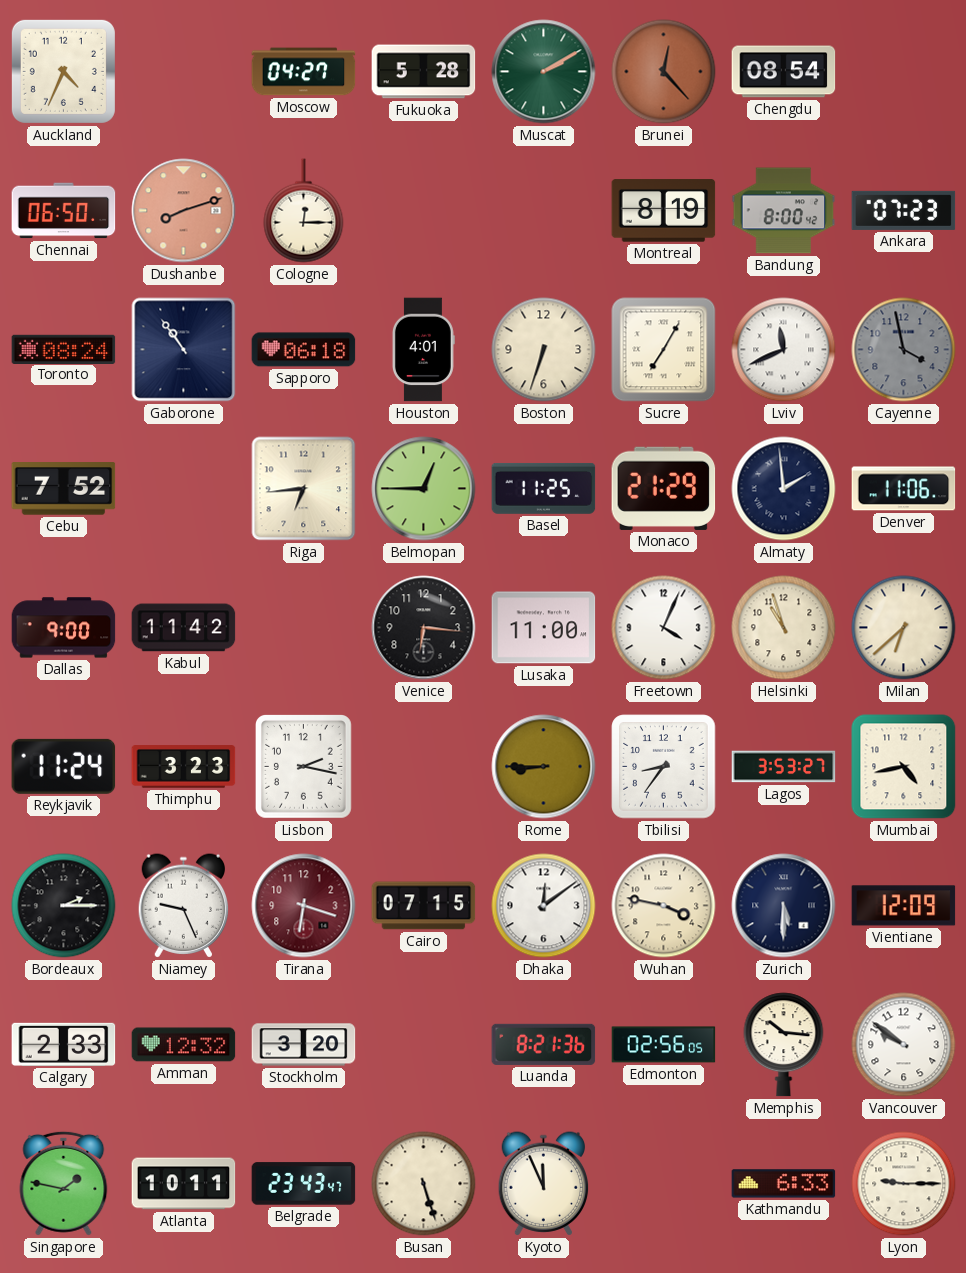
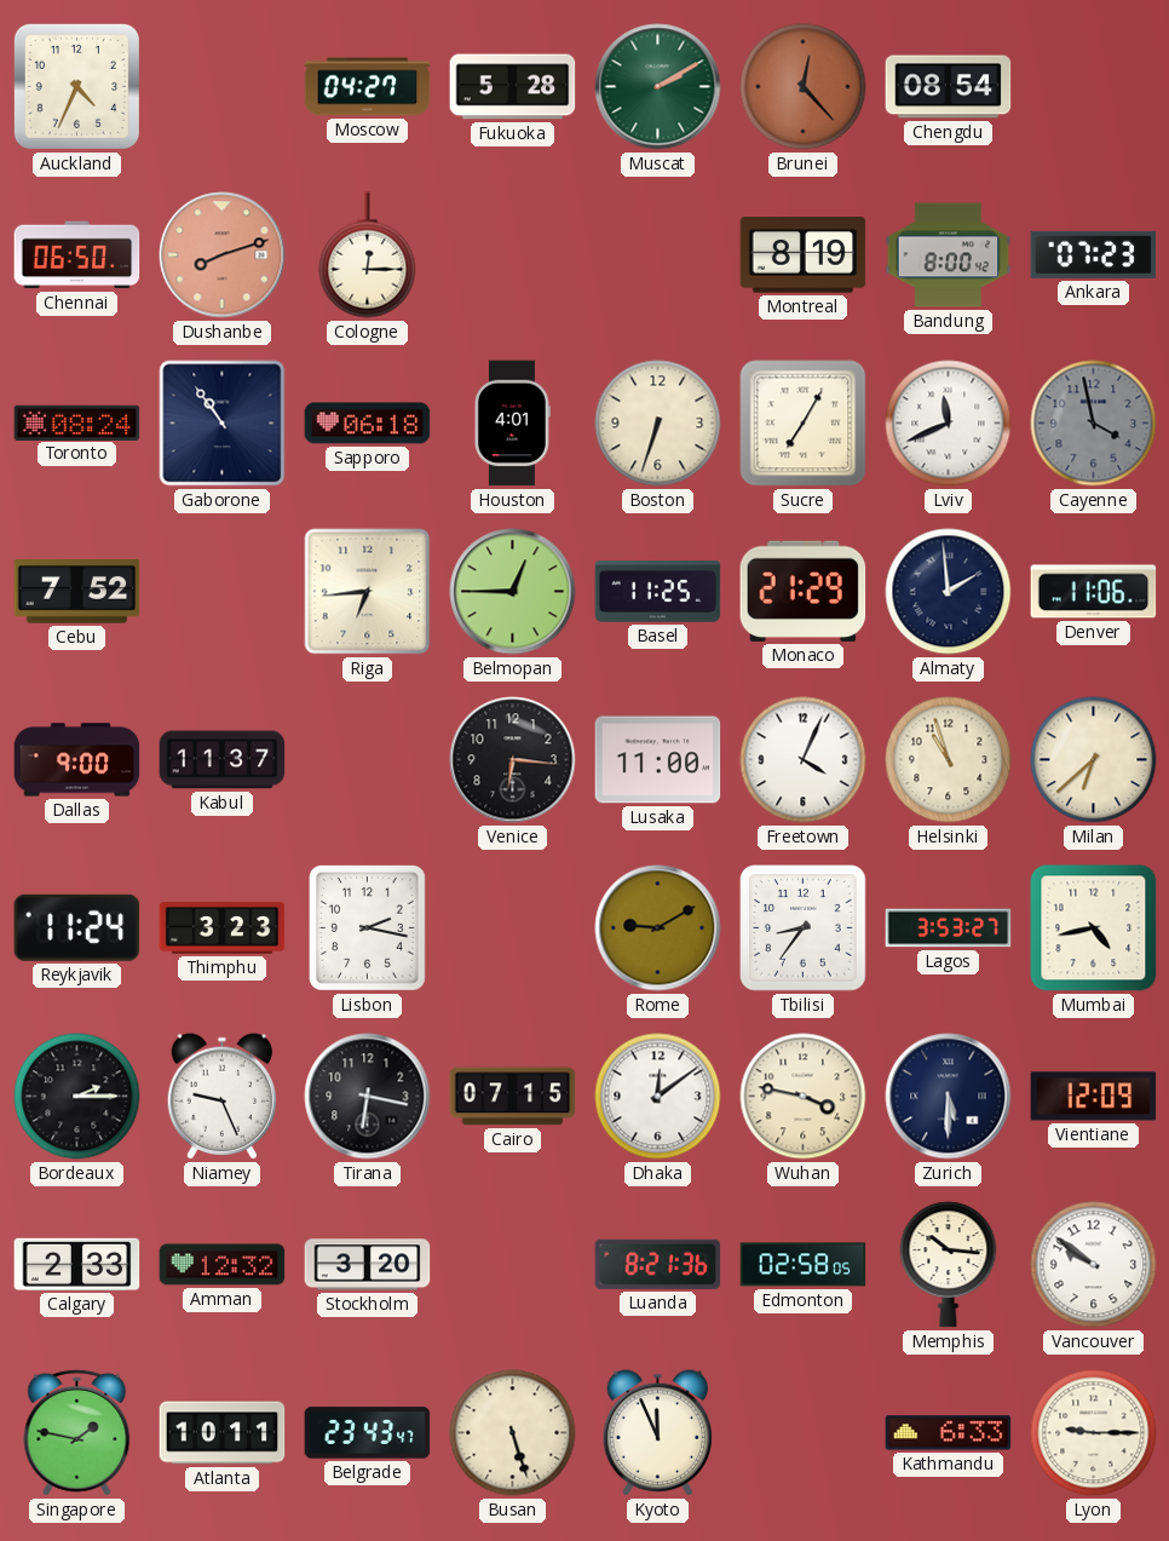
Kabul: 11:42 -> 11:37
Rome: 8:45 -> 9:10
Tirana: 6:18 -> 6:17
Tirana dial: burgundy -> black
Edmonton: 02:56 -> 02:58
